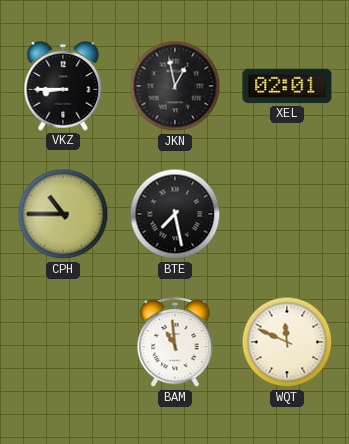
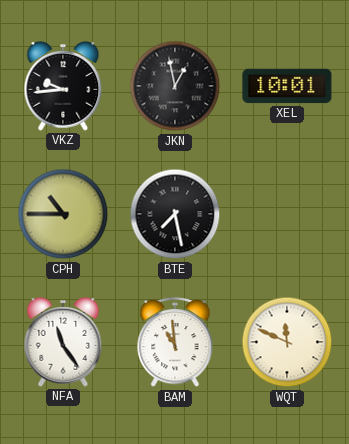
VKZ: 8:45 -> 9:44
XEL: 02:01 -> 10:01
NFA: none -> 11:24
